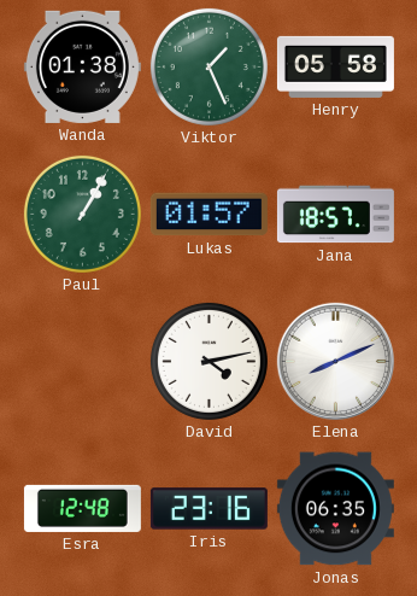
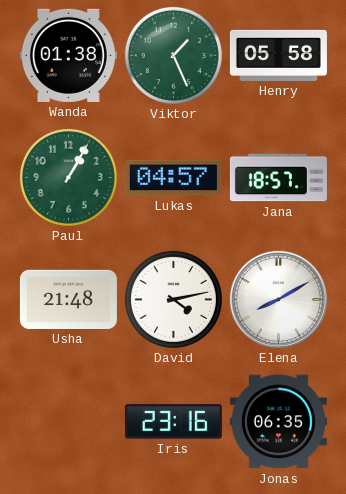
Lukas: 01:57 -> 04:57
Usha: none -> 21:48
Elena: 8:11 -> 8:10
Esra: 12:48 -> none
